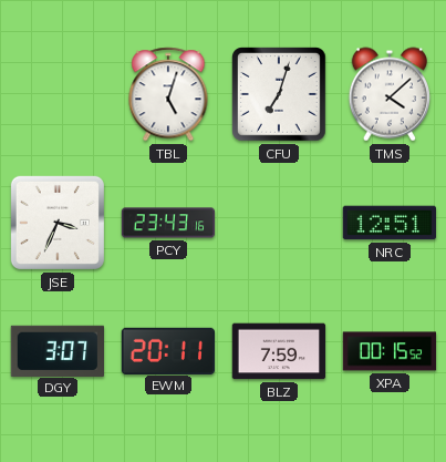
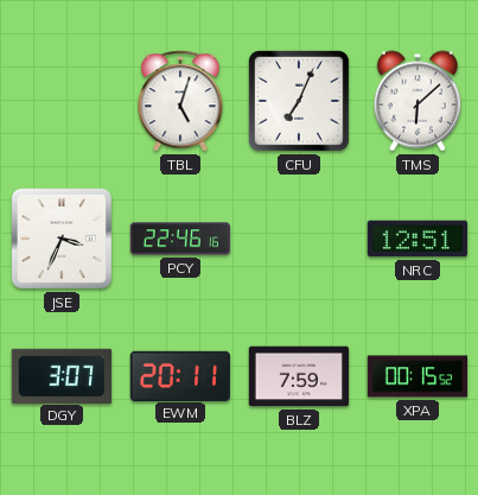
CFU: 7:03 -> 7:04
TMS: 4:08 -> 6:08
PCY: 23:43 -> 22:46
